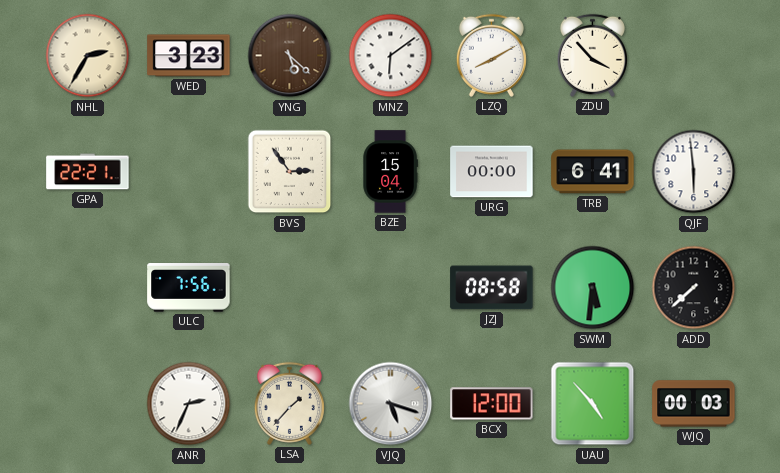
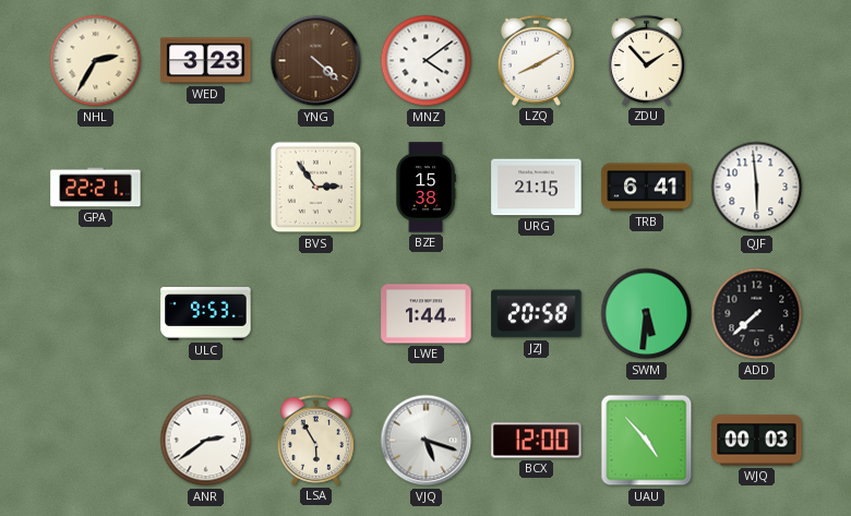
YNG: 5:22 -> 4:22
MNZ: 6:09 -> 4:09
ZDU: 3:53 -> 1:53
BZE: 15:04 -> 15:38
URG: 00:00 -> 21:15
ULC: 7:56 -> 9:53
LWE: none -> 1:44
JZJ: 08:58 -> 20:58
ANR: 2:34 -> 2:39
LSA: 1:37 -> 5:55
